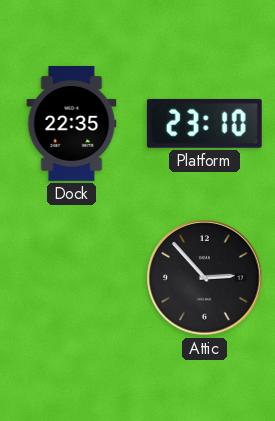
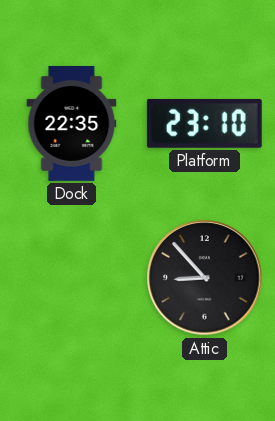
Attic: 2:53 -> 8:53
